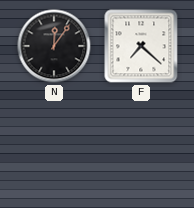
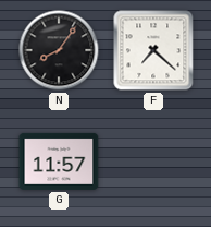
N: 12:06 -> 8:06
G: none -> 11:57
